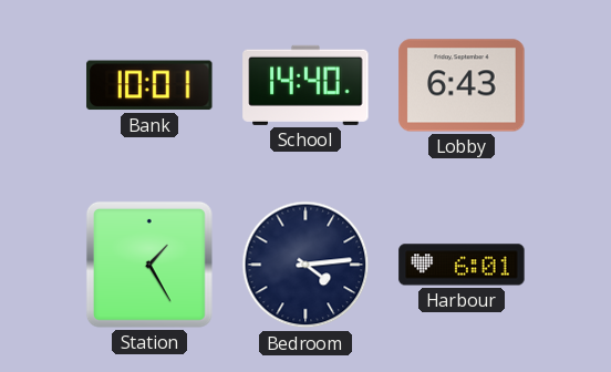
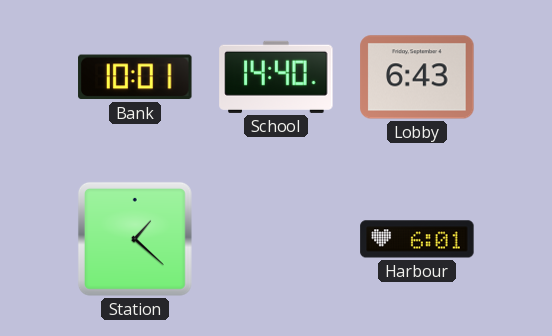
Station: 1:25 -> 1:22
Bedroom: 4:14 -> none
